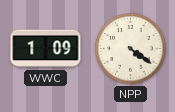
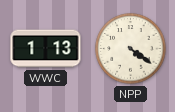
WWC: 1:09 -> 1:13
